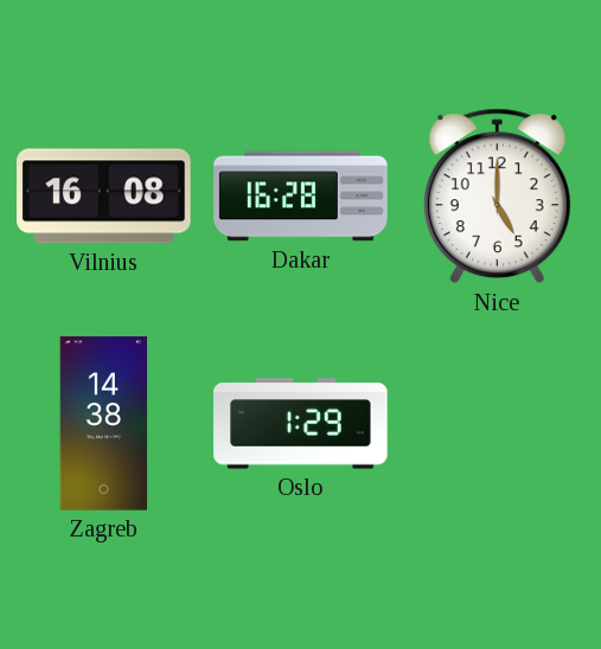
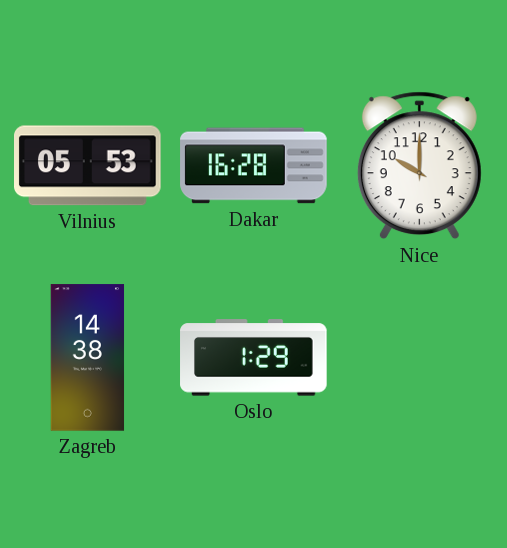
Vilnius: 16:08 -> 05:53
Nice: 5:00 -> 10:00
